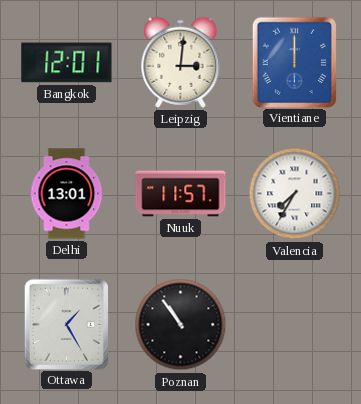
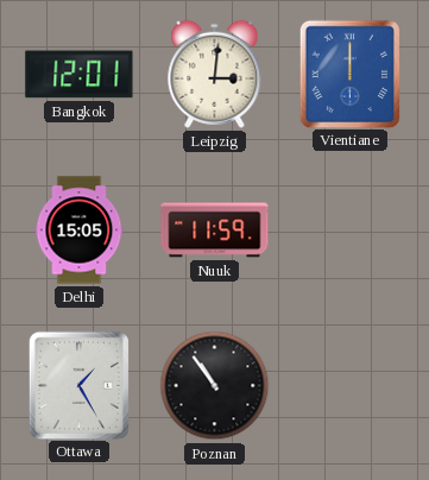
Delhi: 13:01 -> 15:05
Nuuk: 11:57 -> 11:59
Valencia: 7:35 -> none
